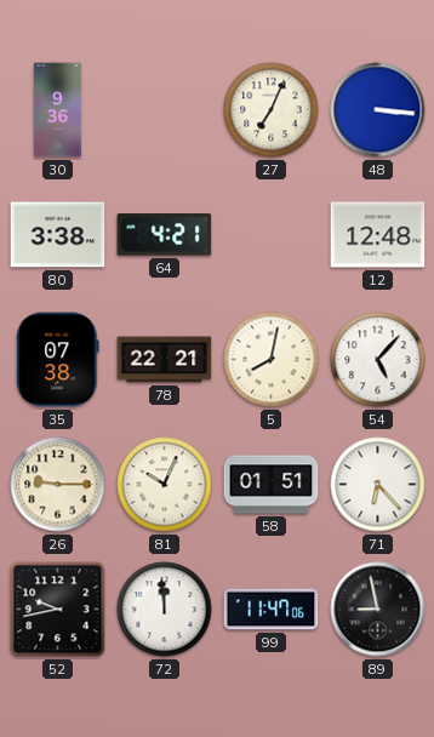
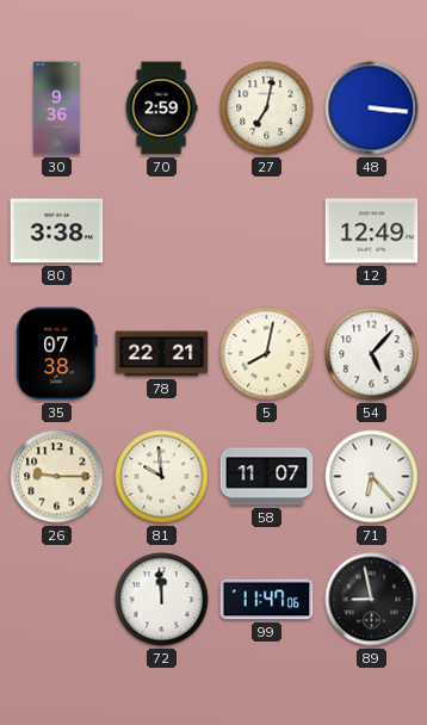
70: none -> 2:59
27: 7:04 -> 7:02
64: 4:21 -> none
12: 12:48 -> 12:49
81: 10:04 -> 9:59
58: 01:51 -> 11:07
52: 9:43 -> none
